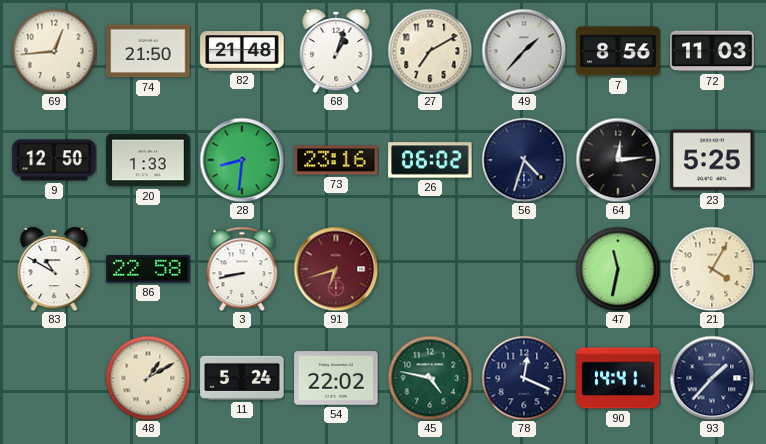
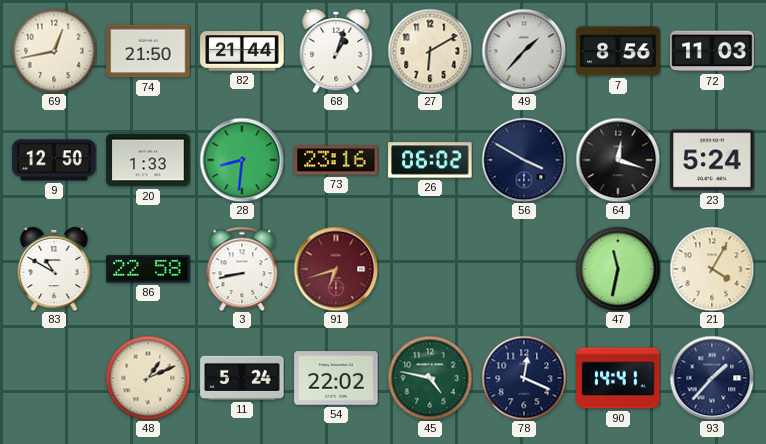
69: 12:44 -> 12:43
82: 21:48 -> 21:44
27: 7:10 -> 6:10
56: 4:33 -> 3:50
64: 12:14 -> 12:18
23: 5:25 -> 5:24
48: 1:10 -> 1:11
